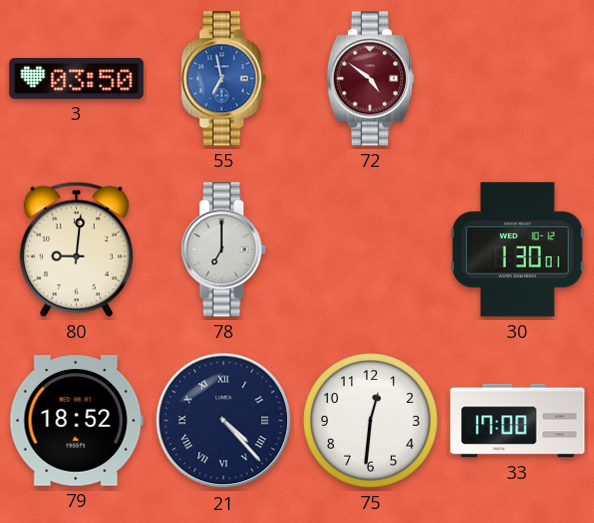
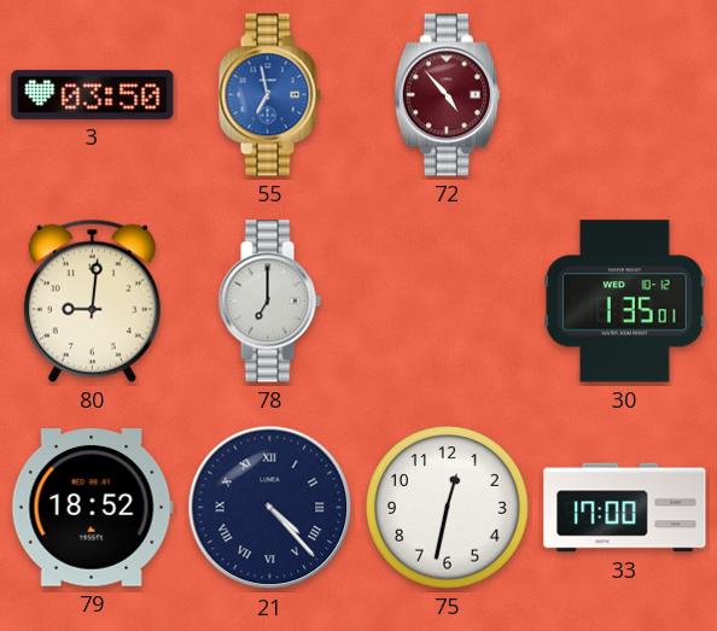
72: 4:51 -> 4:53
30: 1:30 -> 1:35
75: 12:31 -> 12:32
